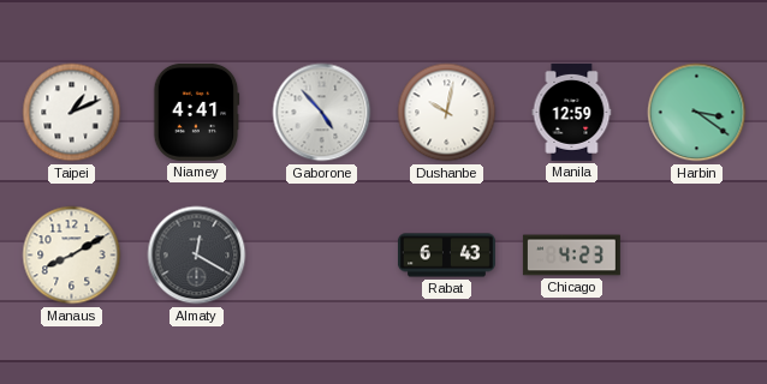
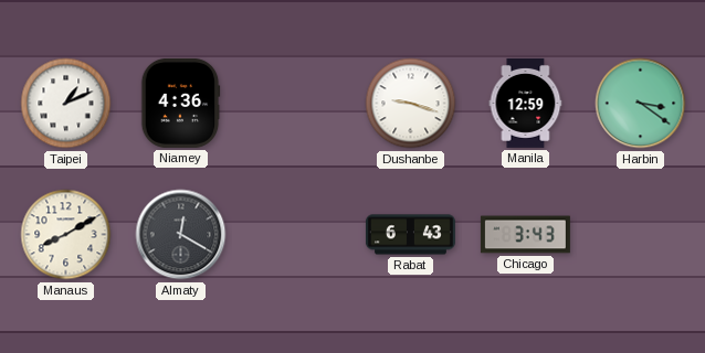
Niamey: 4:41 -> 4:36
Gaborone: 4:53 -> none
Dushanbe: 10:02 -> 9:18
Chicago: 4:23 -> 3:43
